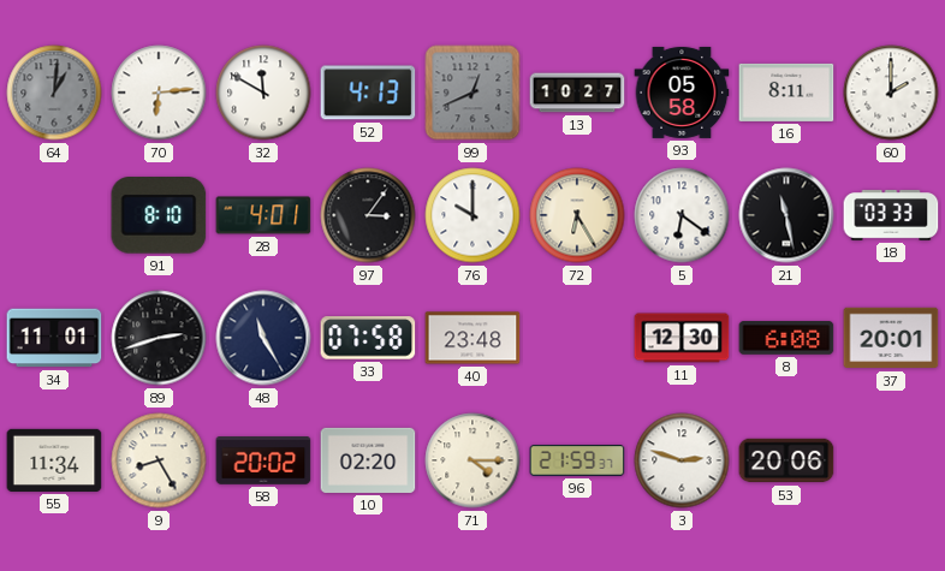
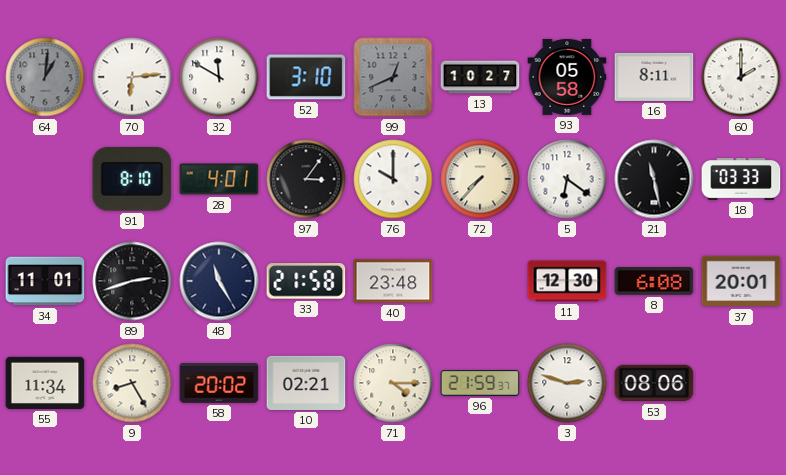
52: 4:13 -> 3:10
72: 6:25 -> 7:37
33: 07:58 -> 21:58
10: 02:20 -> 02:21
53: 20:06 -> 08:06
